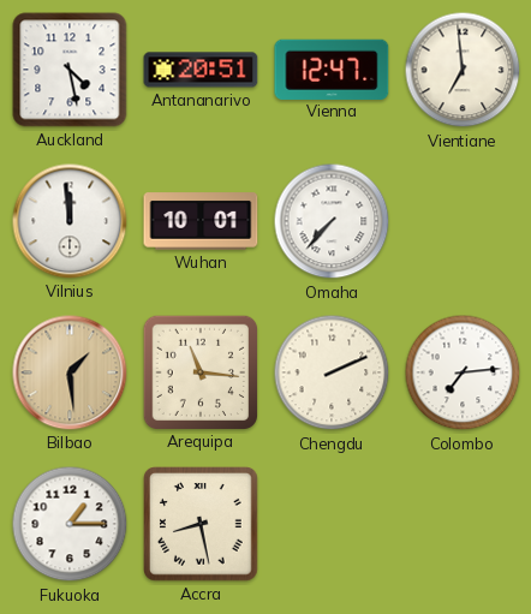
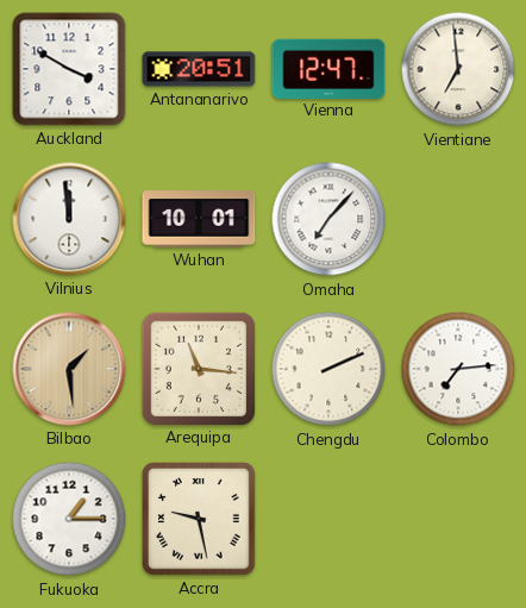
Auckland: 4:28 -> 3:50
Omaha: 7:37 -> 7:07
Accra: 8:28 -> 9:28
